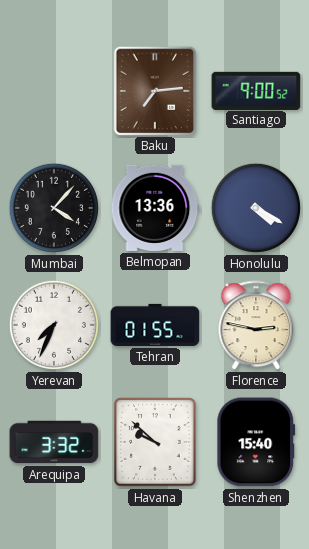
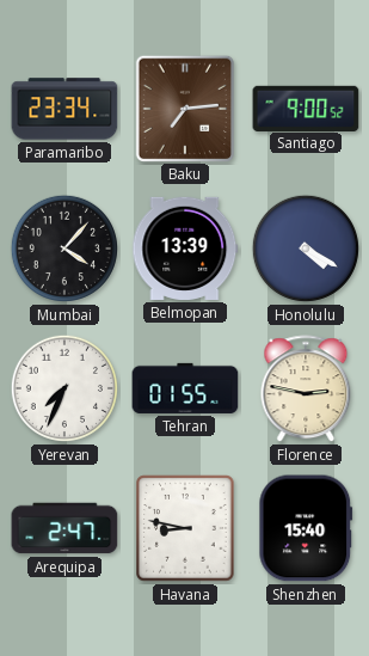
Paramaribo: none -> 23:34
Belmopan: 13:36 -> 13:39
Arequipa: 3:32 -> 2:47
Havana: 9:52 -> 8:47
